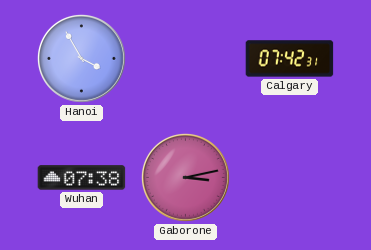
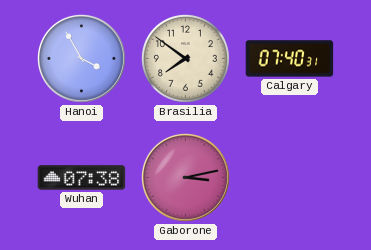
Brasilia: none -> 7:51
Calgary: 07:42 -> 07:40
